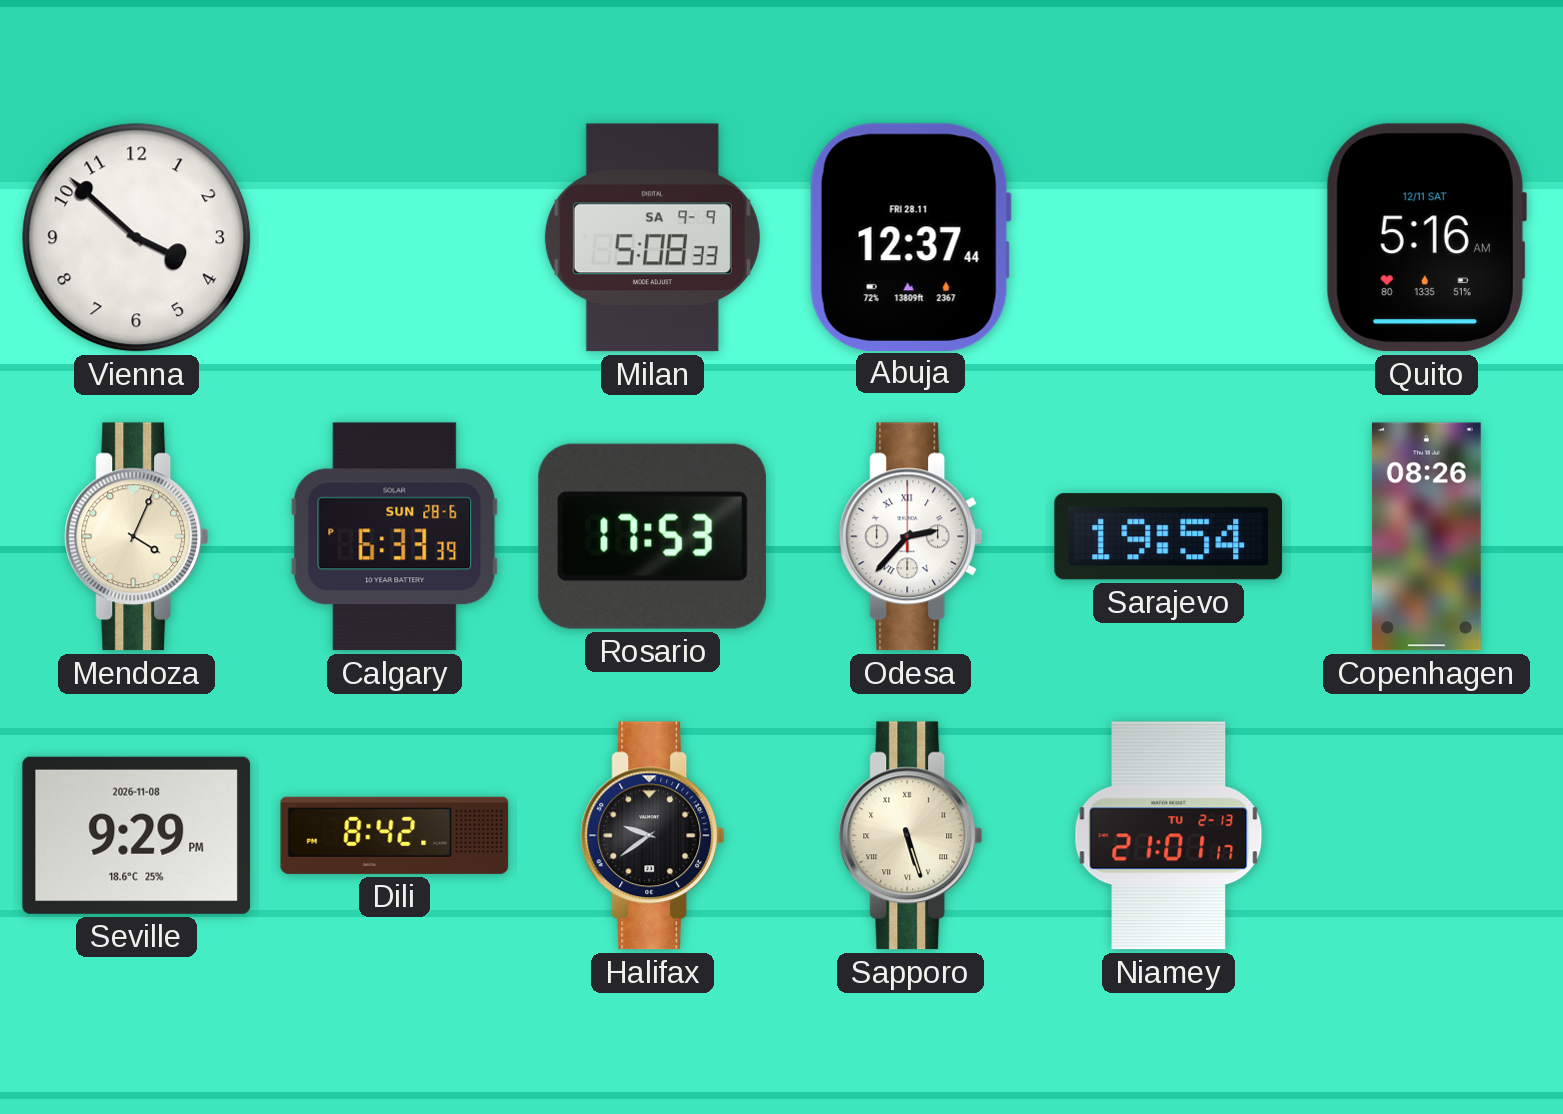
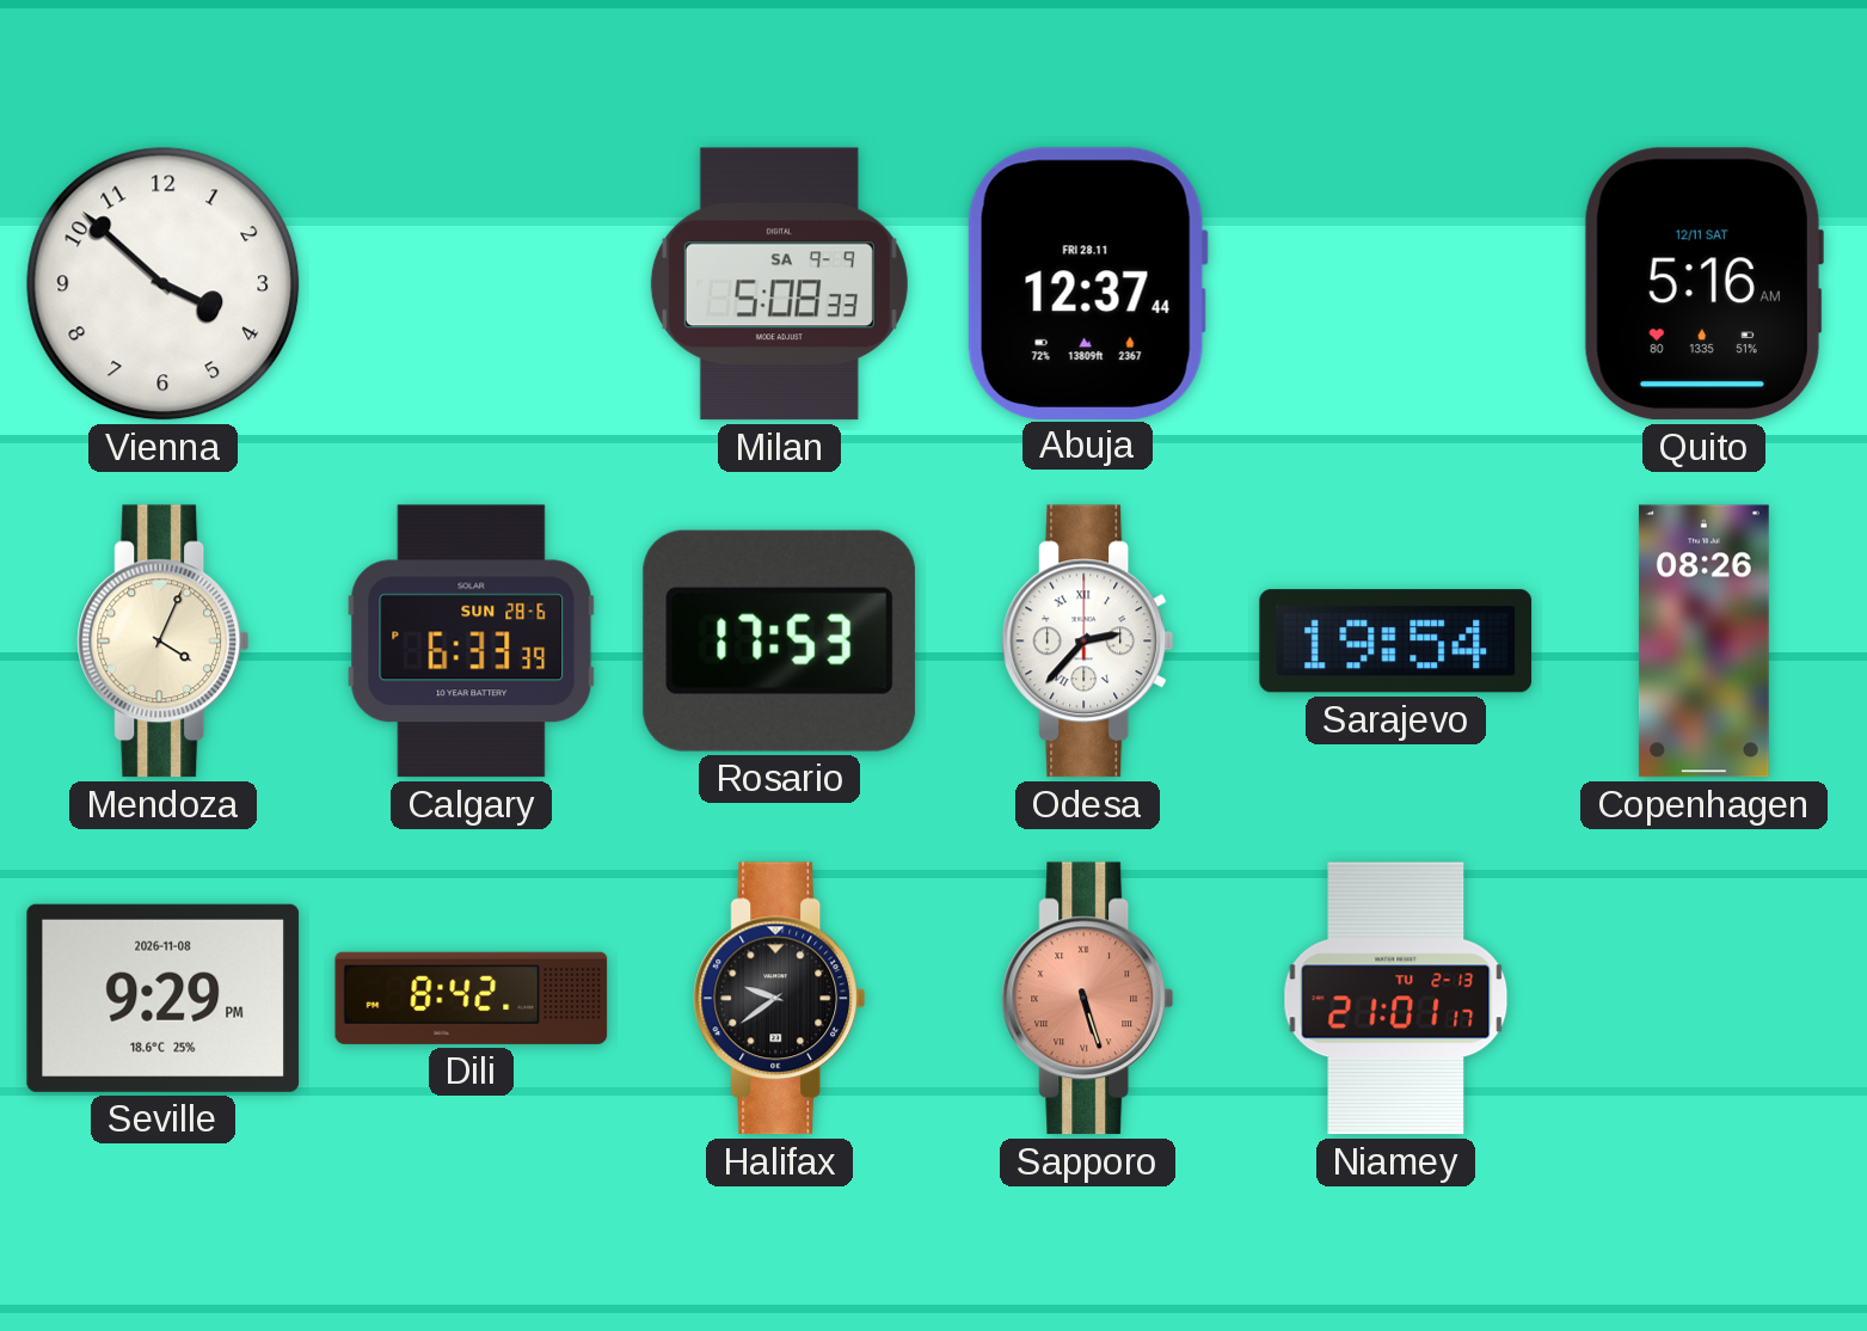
Sapporo dial: cream -> salmon
